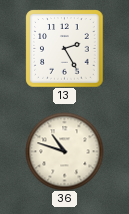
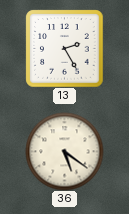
36: 10:48 -> 5:21
